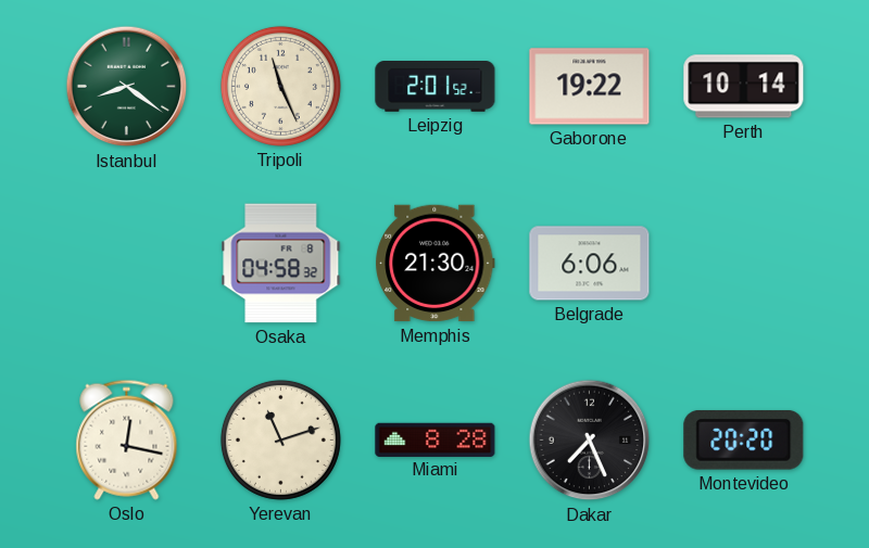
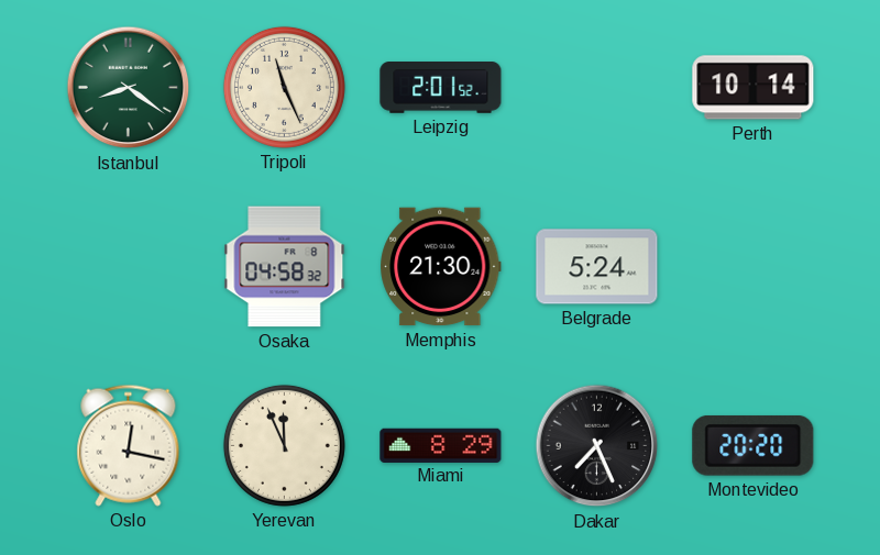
Gaborone: 19:22 -> none
Belgrade: 6:06 -> 5:24
Yerevan: 11:12 -> 11:56
Miami: 8:28 -> 8:29
